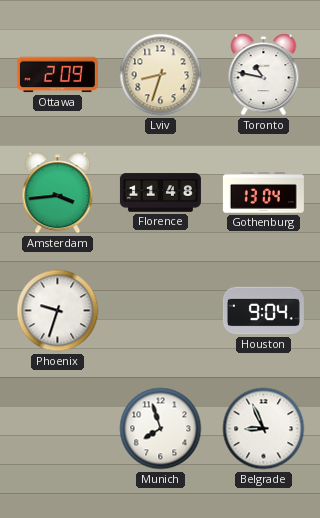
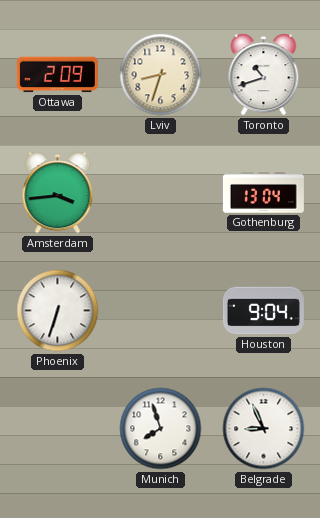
Toronto: 10:47 -> 10:42
Florence: 11:48 -> none
Phoenix: 9:33 -> 6:33
